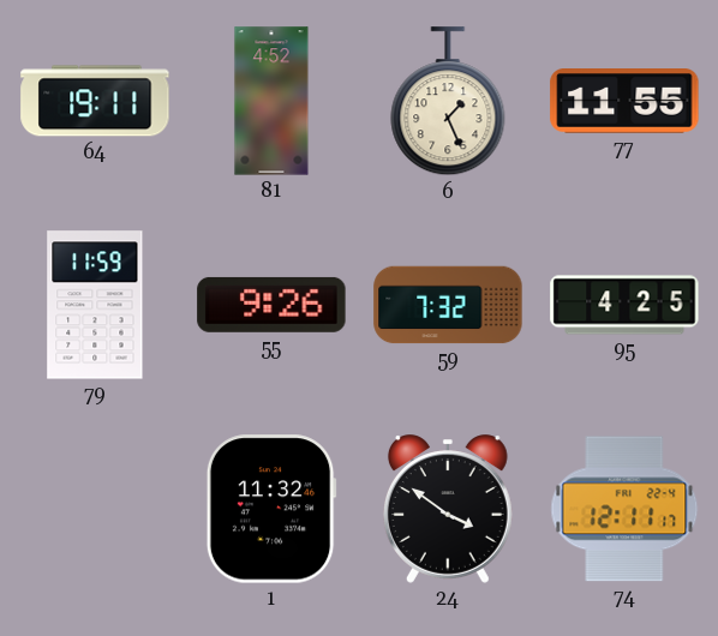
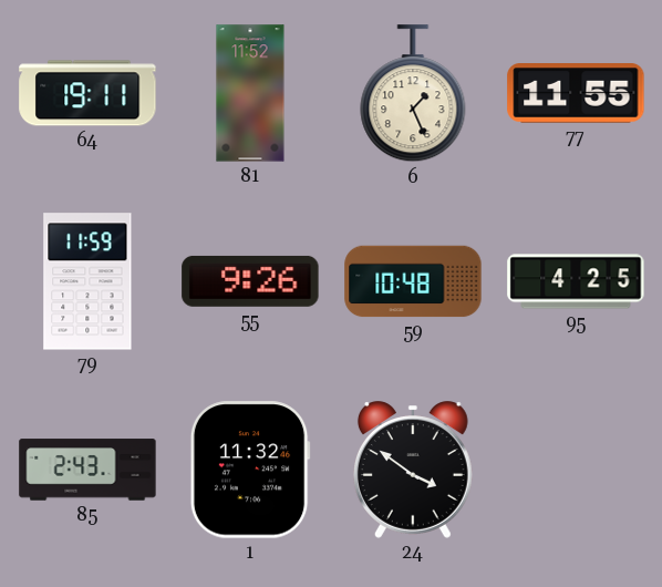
81: 4:52 -> 11:52
59: 7:32 -> 10:48
85: none -> 2:43
74: 12:11 -> none
